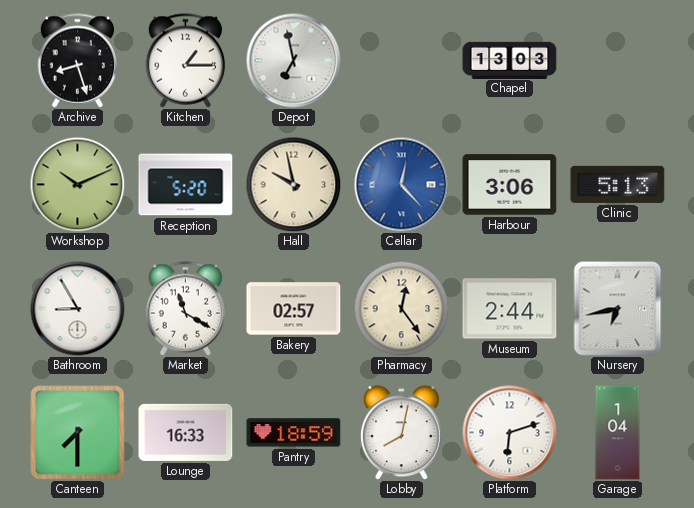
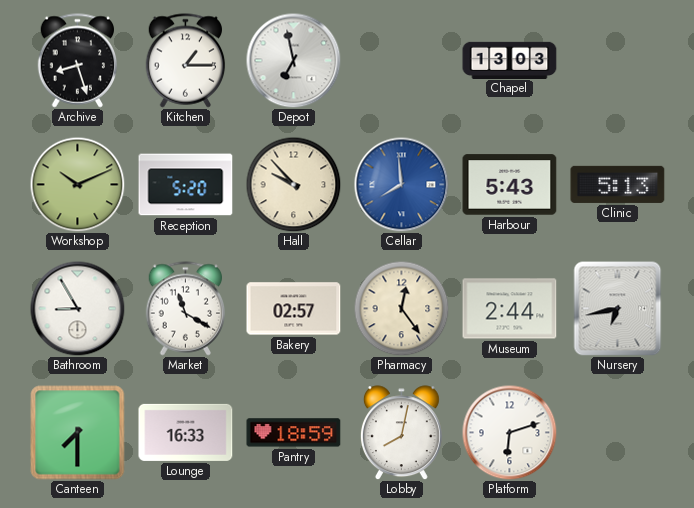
Hall: 9:58 -> 9:53
Cellar: 12:23 -> 7:59
Harbour: 3:06 -> 5:43
Garage: 1:04 -> none
